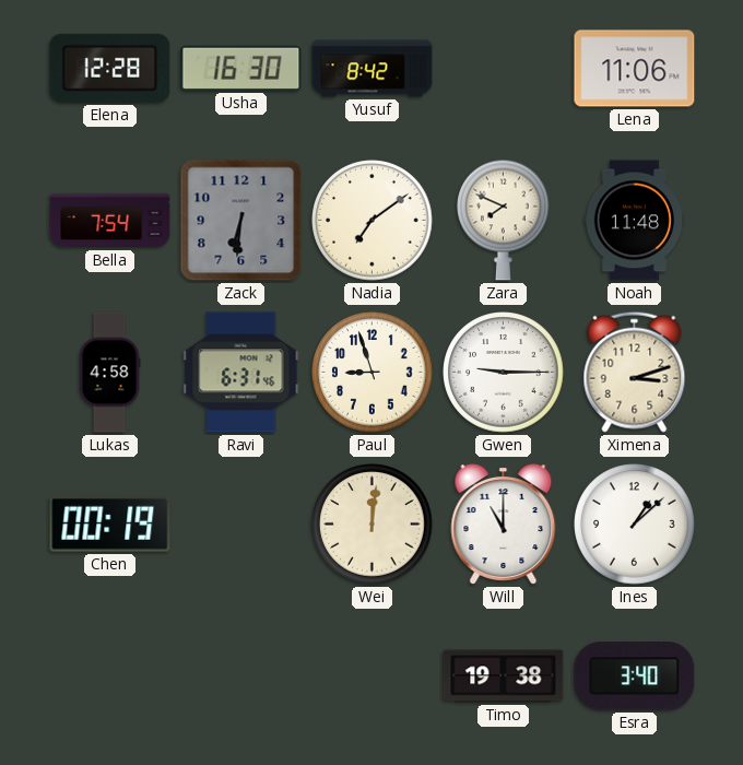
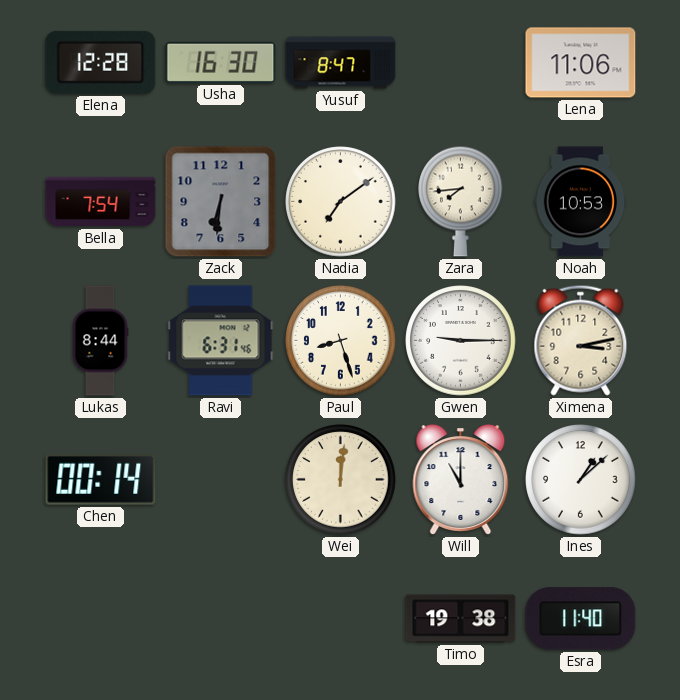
Yusuf: 8:42 -> 8:47
Zara: 7:49 -> 7:44
Noah: 11:48 -> 10:53
Lukas: 4:58 -> 8:44
Paul: 8:57 -> 8:27
Ximena: 3:12 -> 3:13
Chen: 00:19 -> 00:14
Esra: 3:40 -> 11:40
